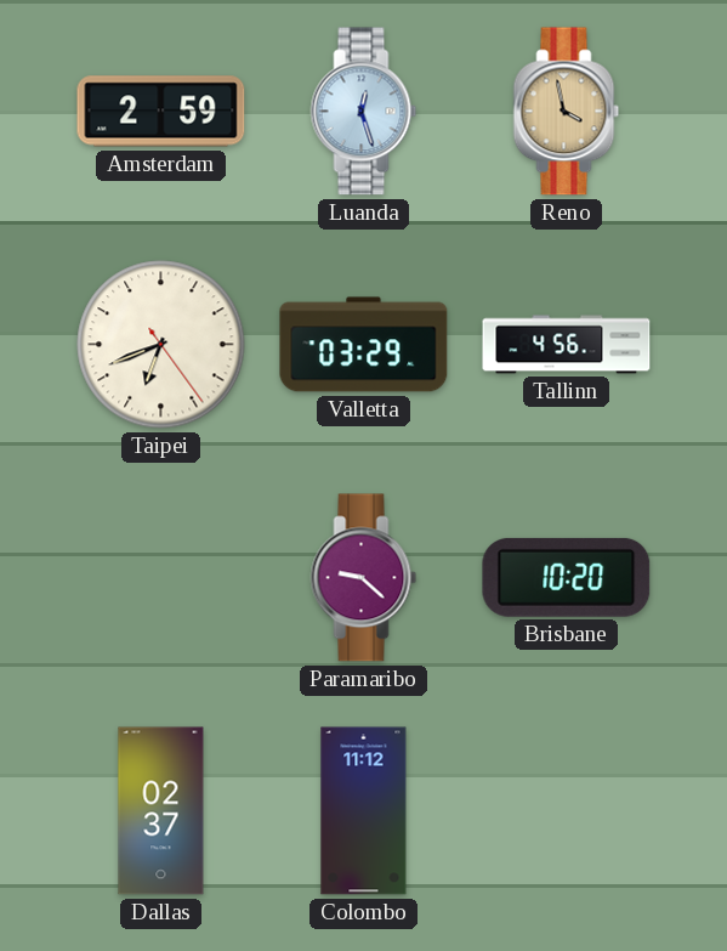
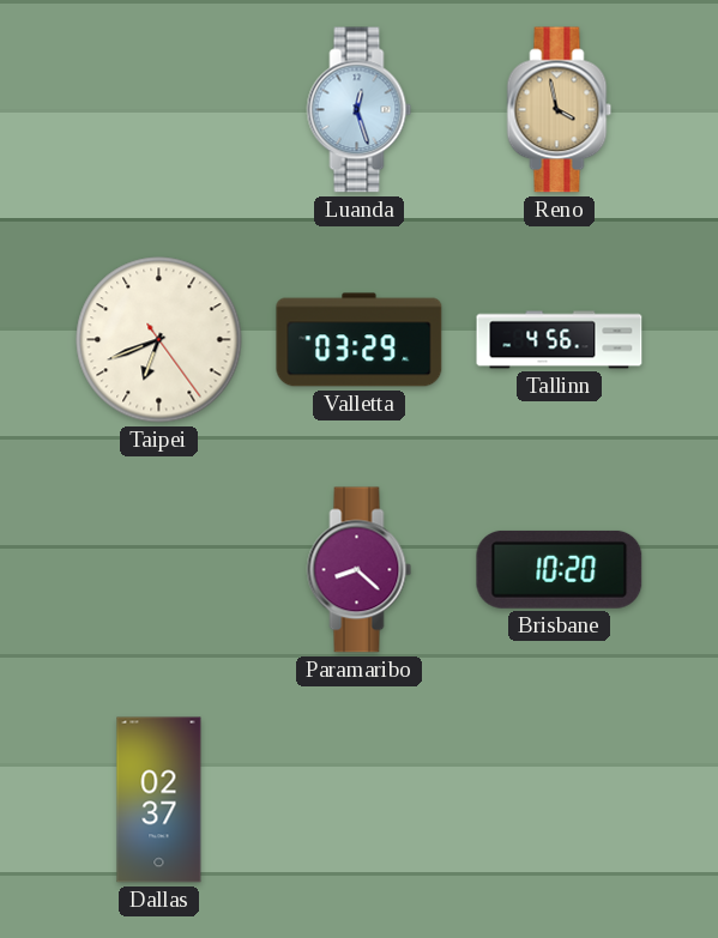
Amsterdam: 2:59 -> none
Paramaribo: 9:22 -> 8:22
Colombo: 11:12 -> none
